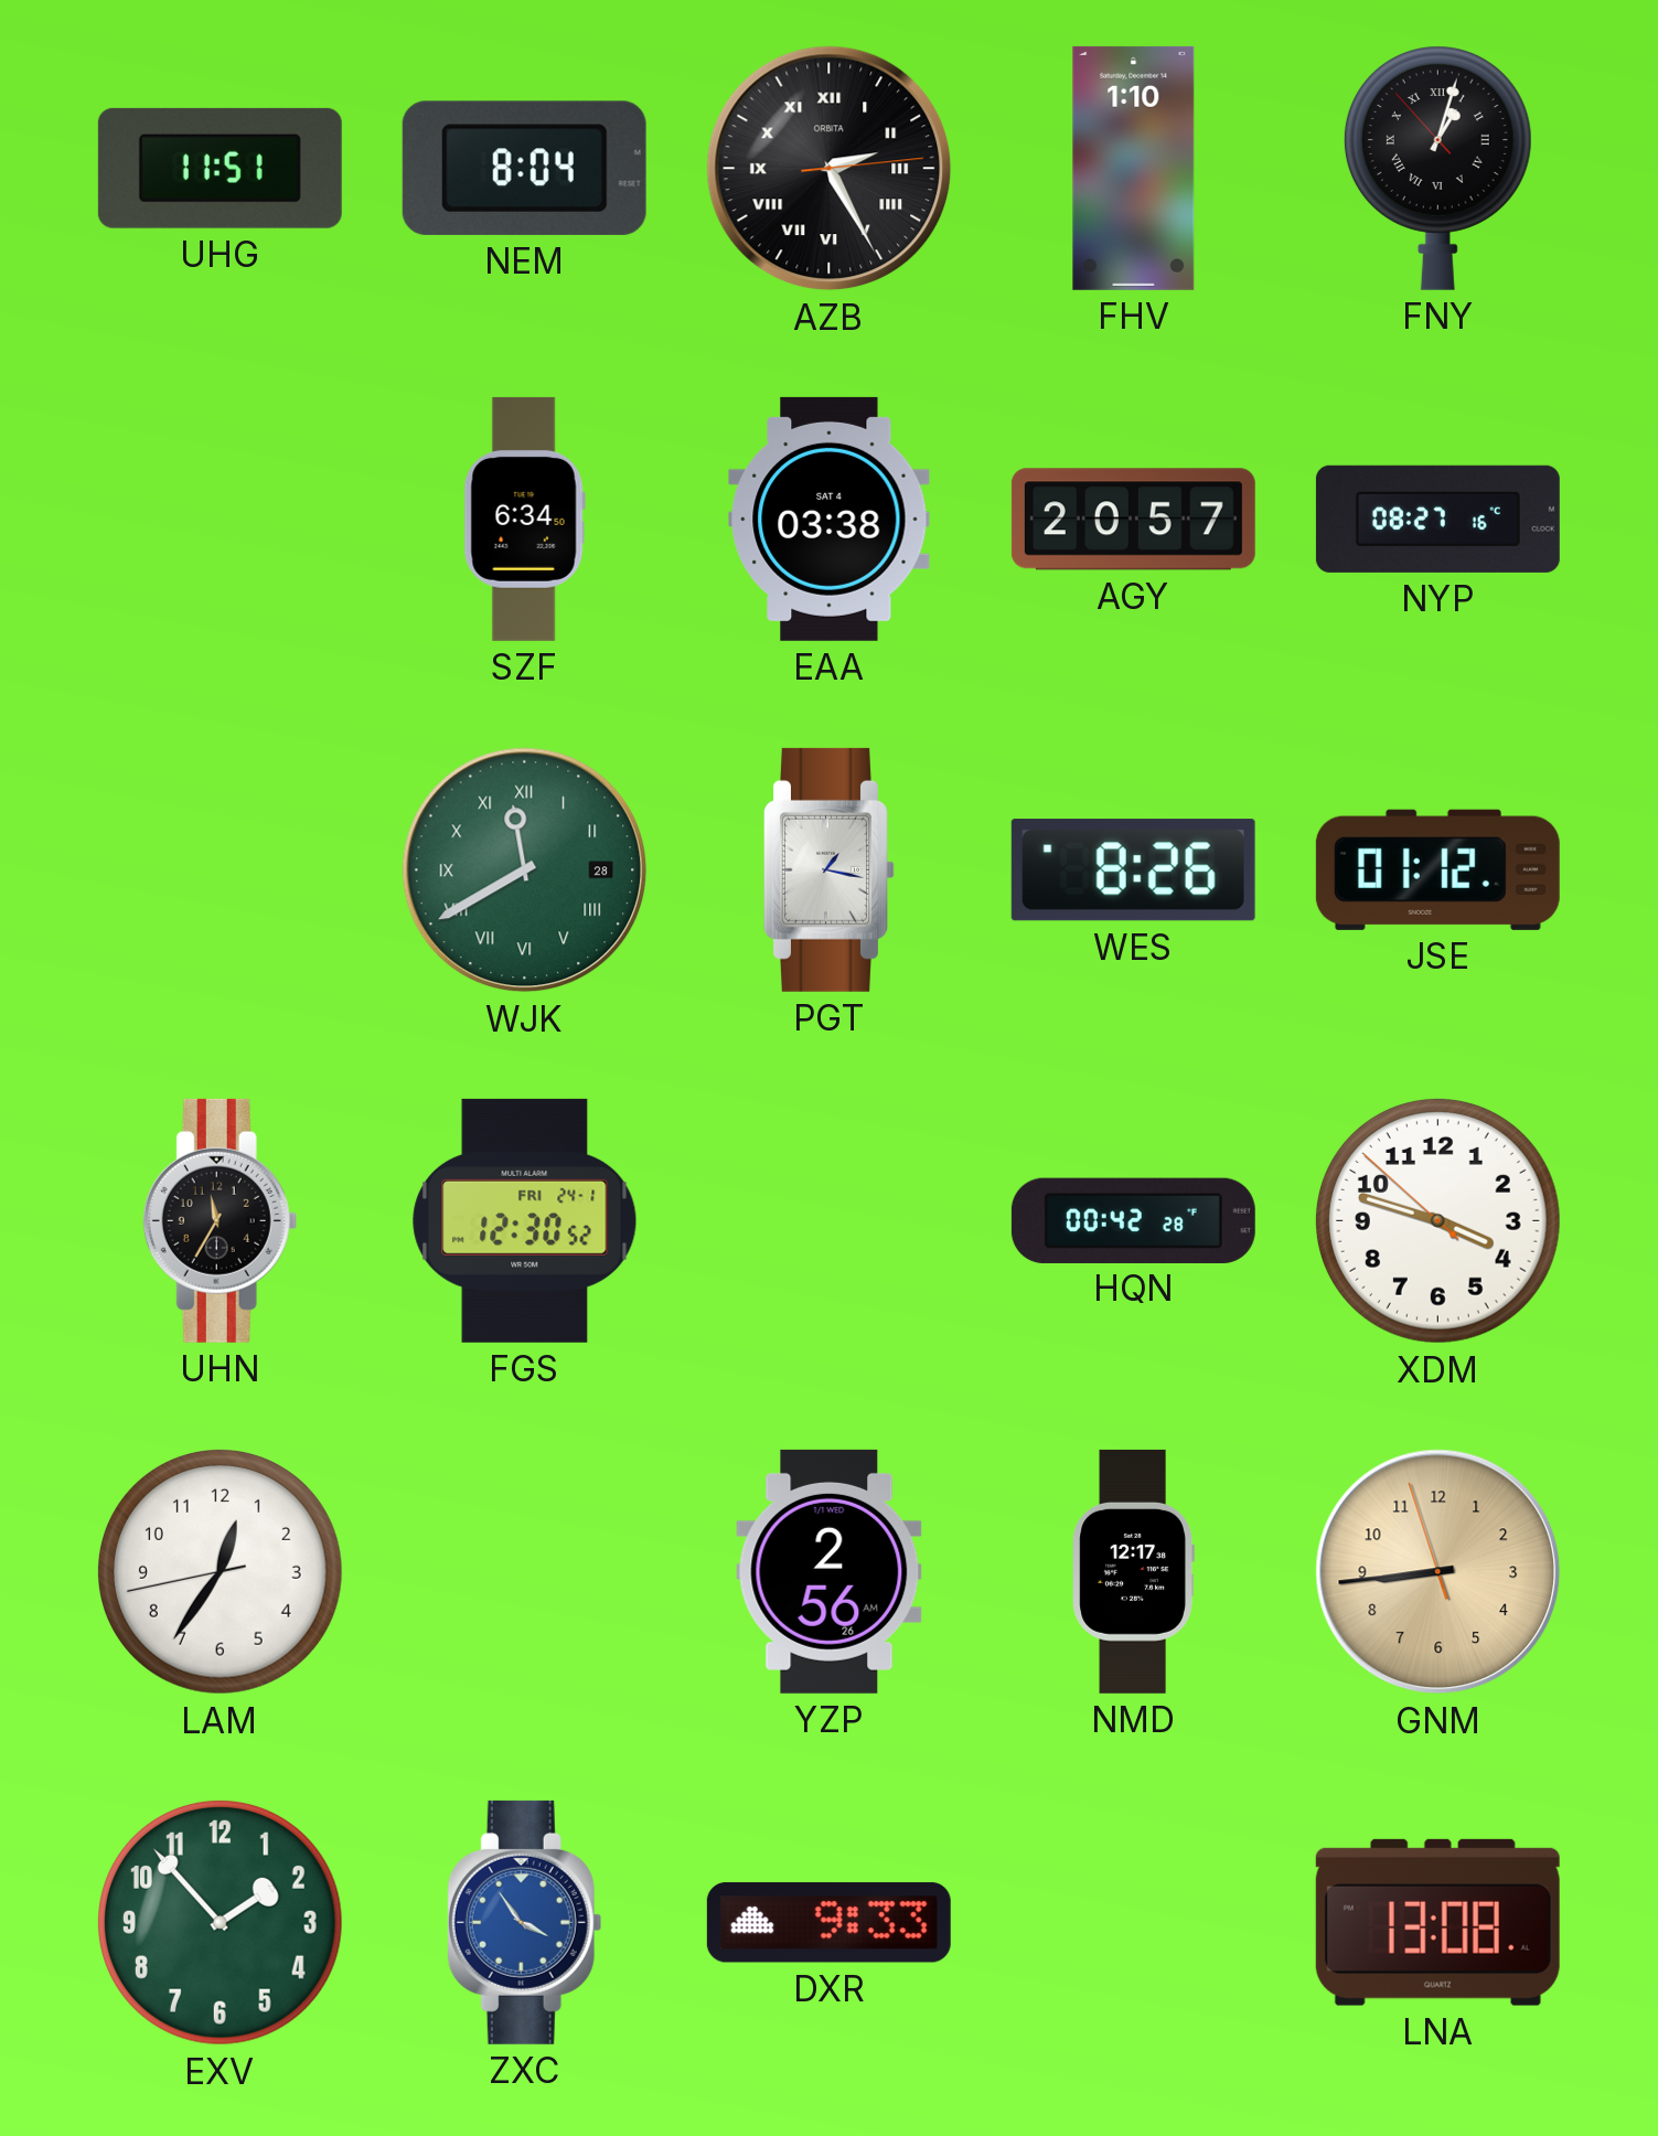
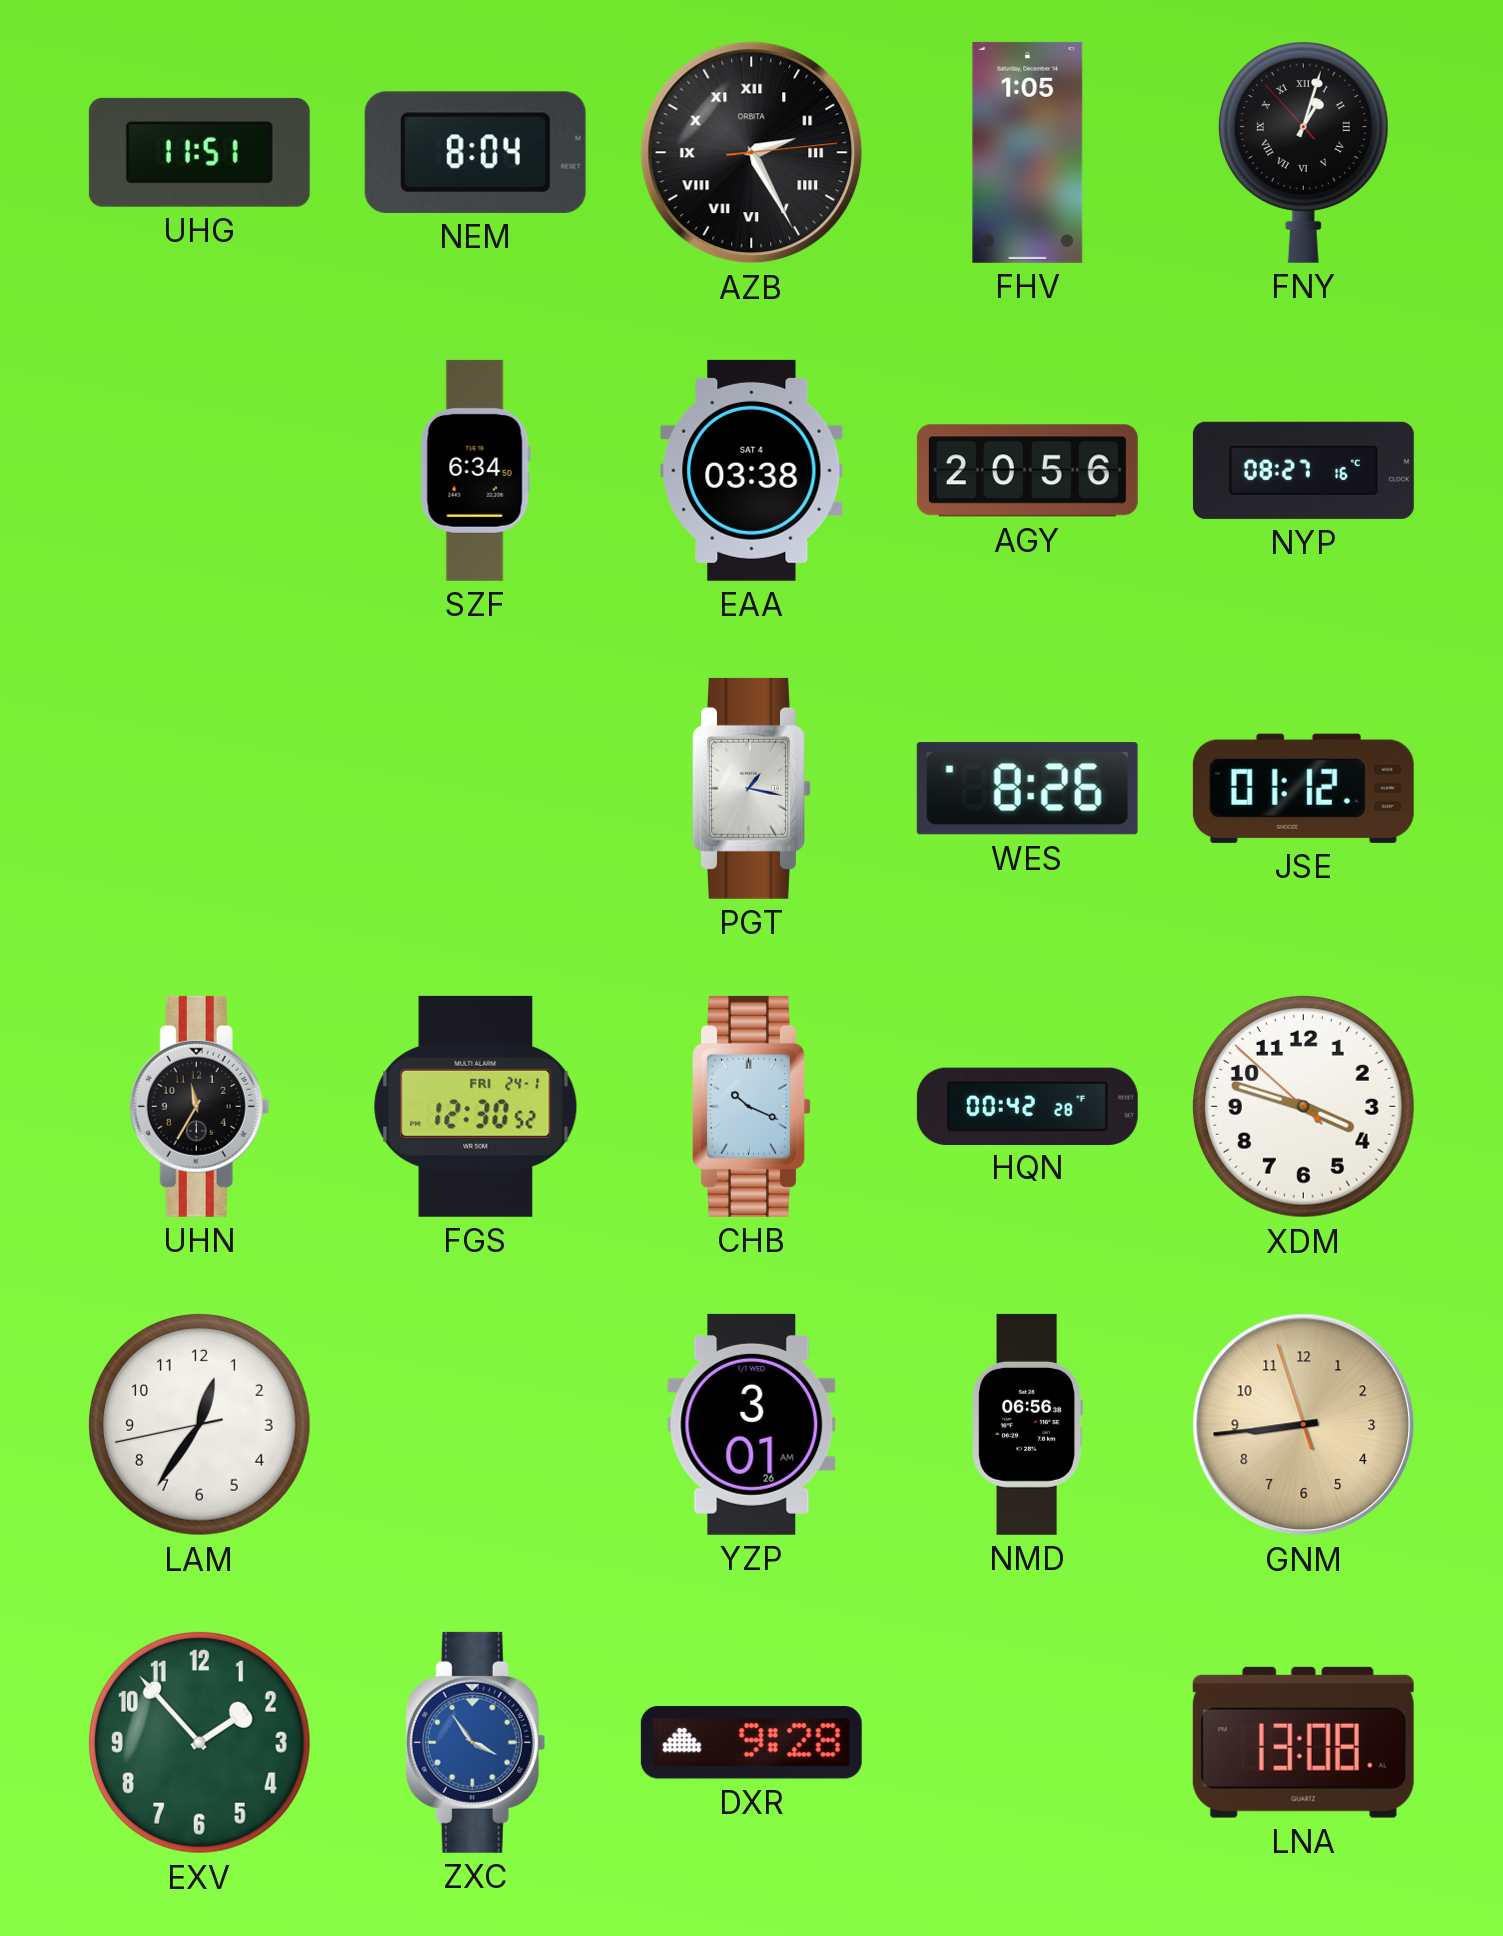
FHV: 1:10 -> 1:05
AGY: 20:57 -> 20:56
WJK: 11:40 -> none
CHB: none -> 10:19
YZP: 2:56 -> 3:01
NMD: 12:17 -> 06:56
DXR: 9:33 -> 9:28
